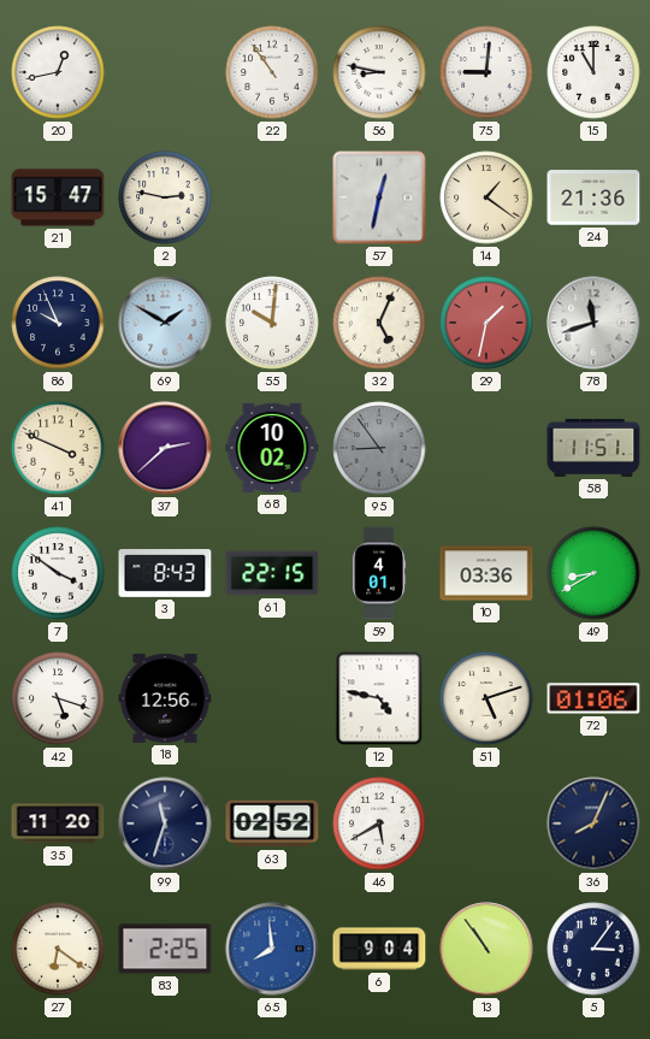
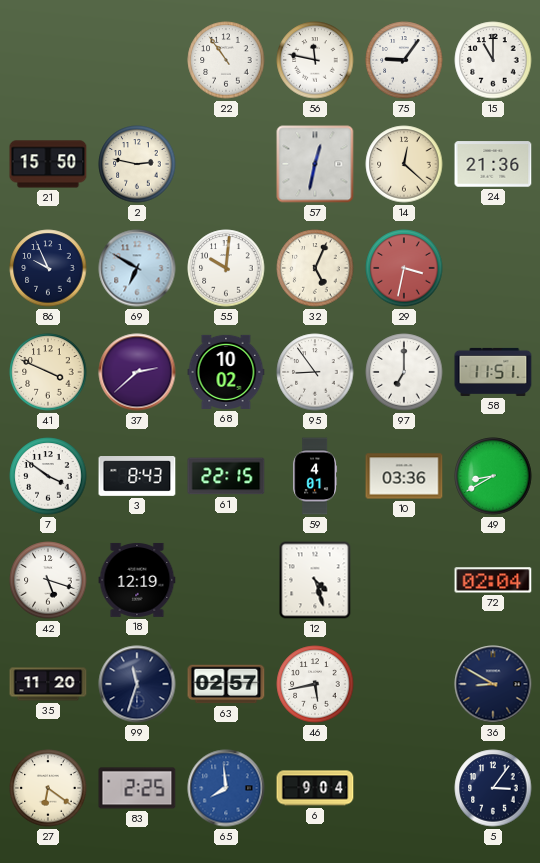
20: 12:43 -> none
56: 8:47 -> 11:47
75: 9:01 -> 9:06
21: 15:47 -> 15:50
14: 1:21 -> 12:22
69: 1:50 -> 6:50
29: 1:32 -> 3:32
78: 11:42 -> none
95 dial: grey -> white
97: none -> 7:00
18: 12:56 -> 12:19
12: 4:47 -> 4:27
51: 5:12 -> none
72: 01:06 -> 02:04
63: 02:52 -> 02:57
46: 5:40 -> 5:43
36: 8:04 -> 8:50
13: 10:54 -> none
